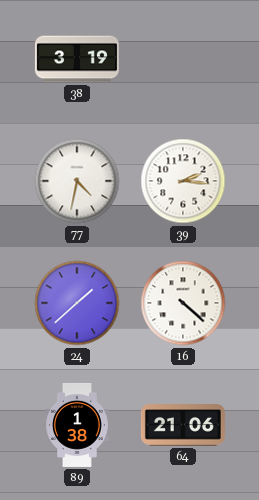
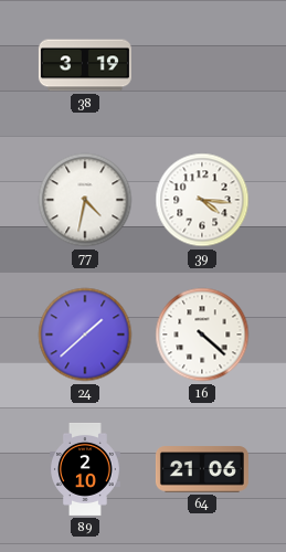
39: 2:16 -> 4:16
89: 1:38 -> 2:10
